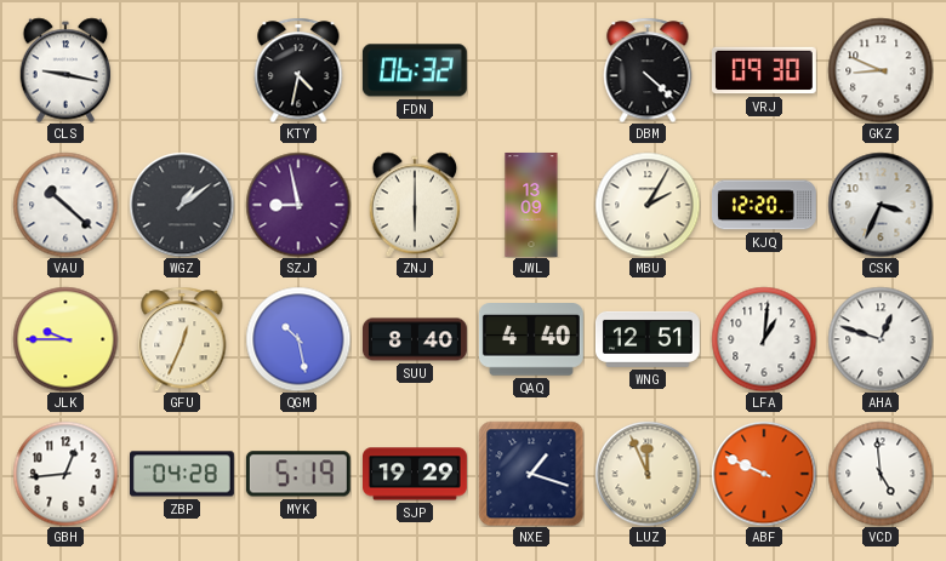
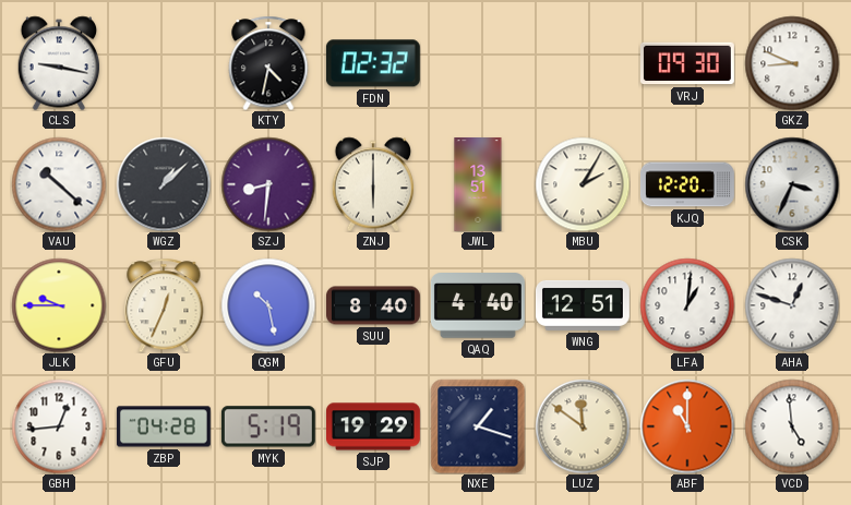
FDN: 06:32 -> 02:32
DBM: 4:22 -> none
WGZ: 1:09 -> 1:08
SZJ: 8:58 -> 8:31
JWL: 13:09 -> 13:51
LUZ: 11:56 -> 11:51
ABF: 9:49 -> 11:00
